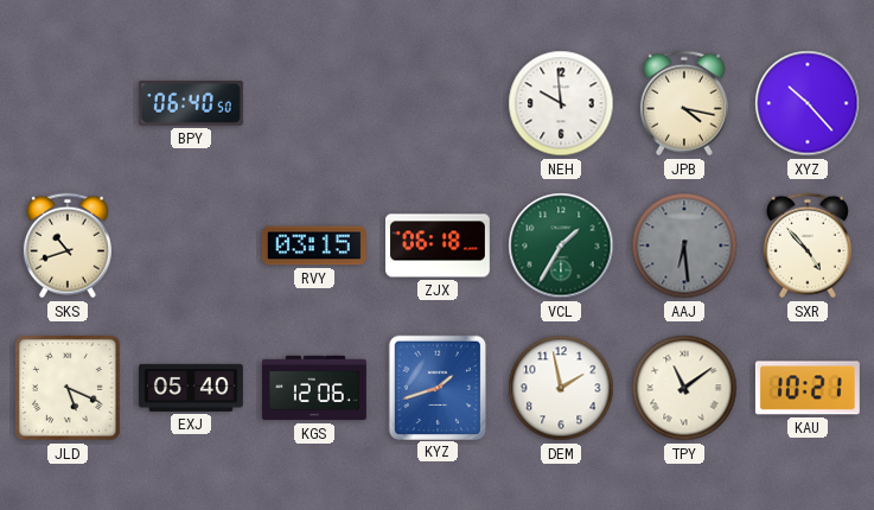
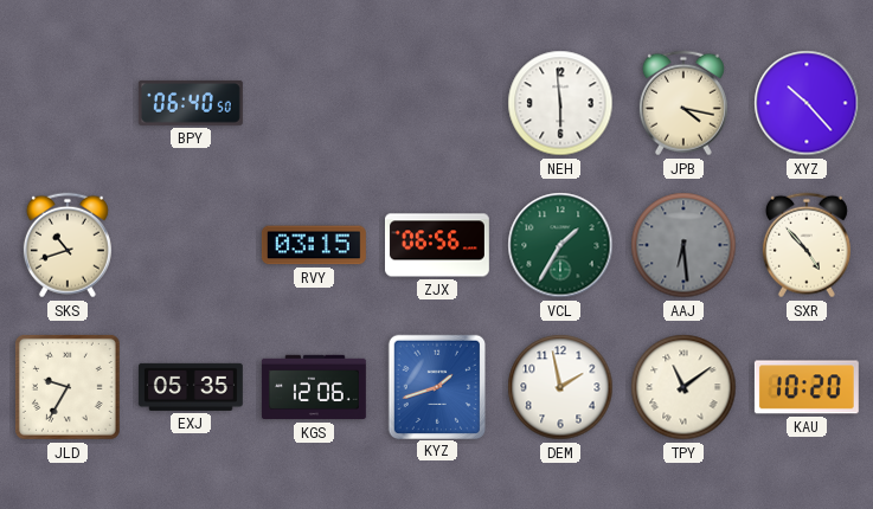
NEH: 9:59 -> 5:59
ZJX: 06:18 -> 06:56
JLD: 5:19 -> 9:35
EXJ: 05:40 -> 05:35
KAU: 10:21 -> 10:20
